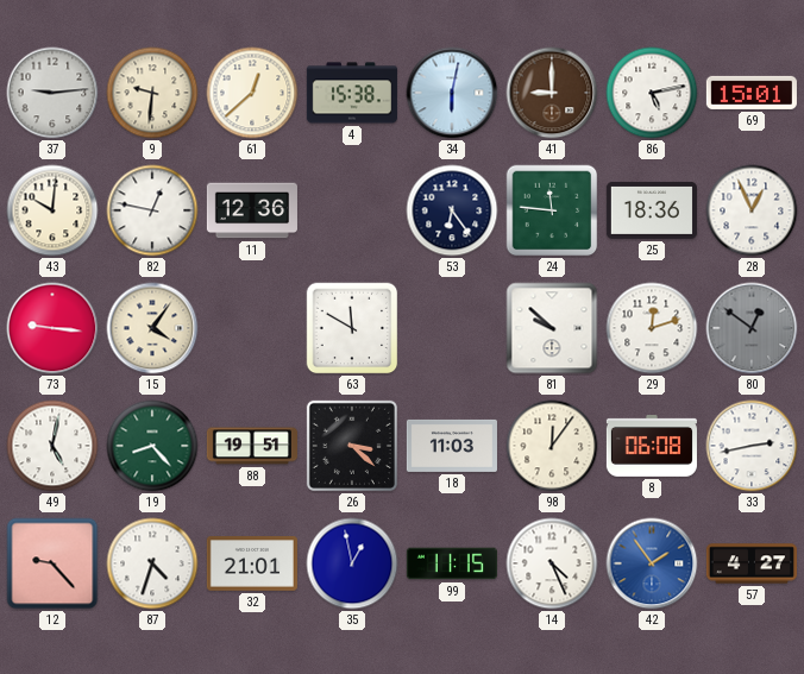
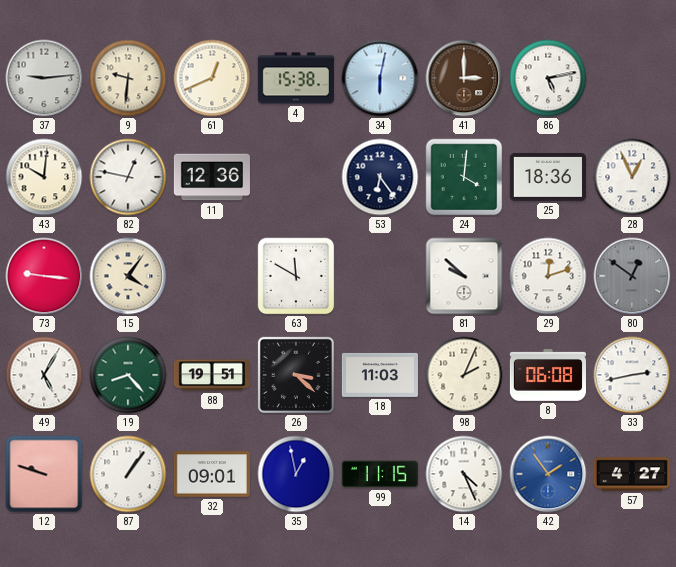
61: 12:38 -> 12:41
41: 9:00 -> 3:00
69: 15:01 -> none
24: 11:46 -> 4:01
49: 5:02 -> 5:05
98: 12:06 -> 2:04
12: 9:23 -> 9:48
87: 4:33 -> 1:06
32: 21:01 -> 09:01
